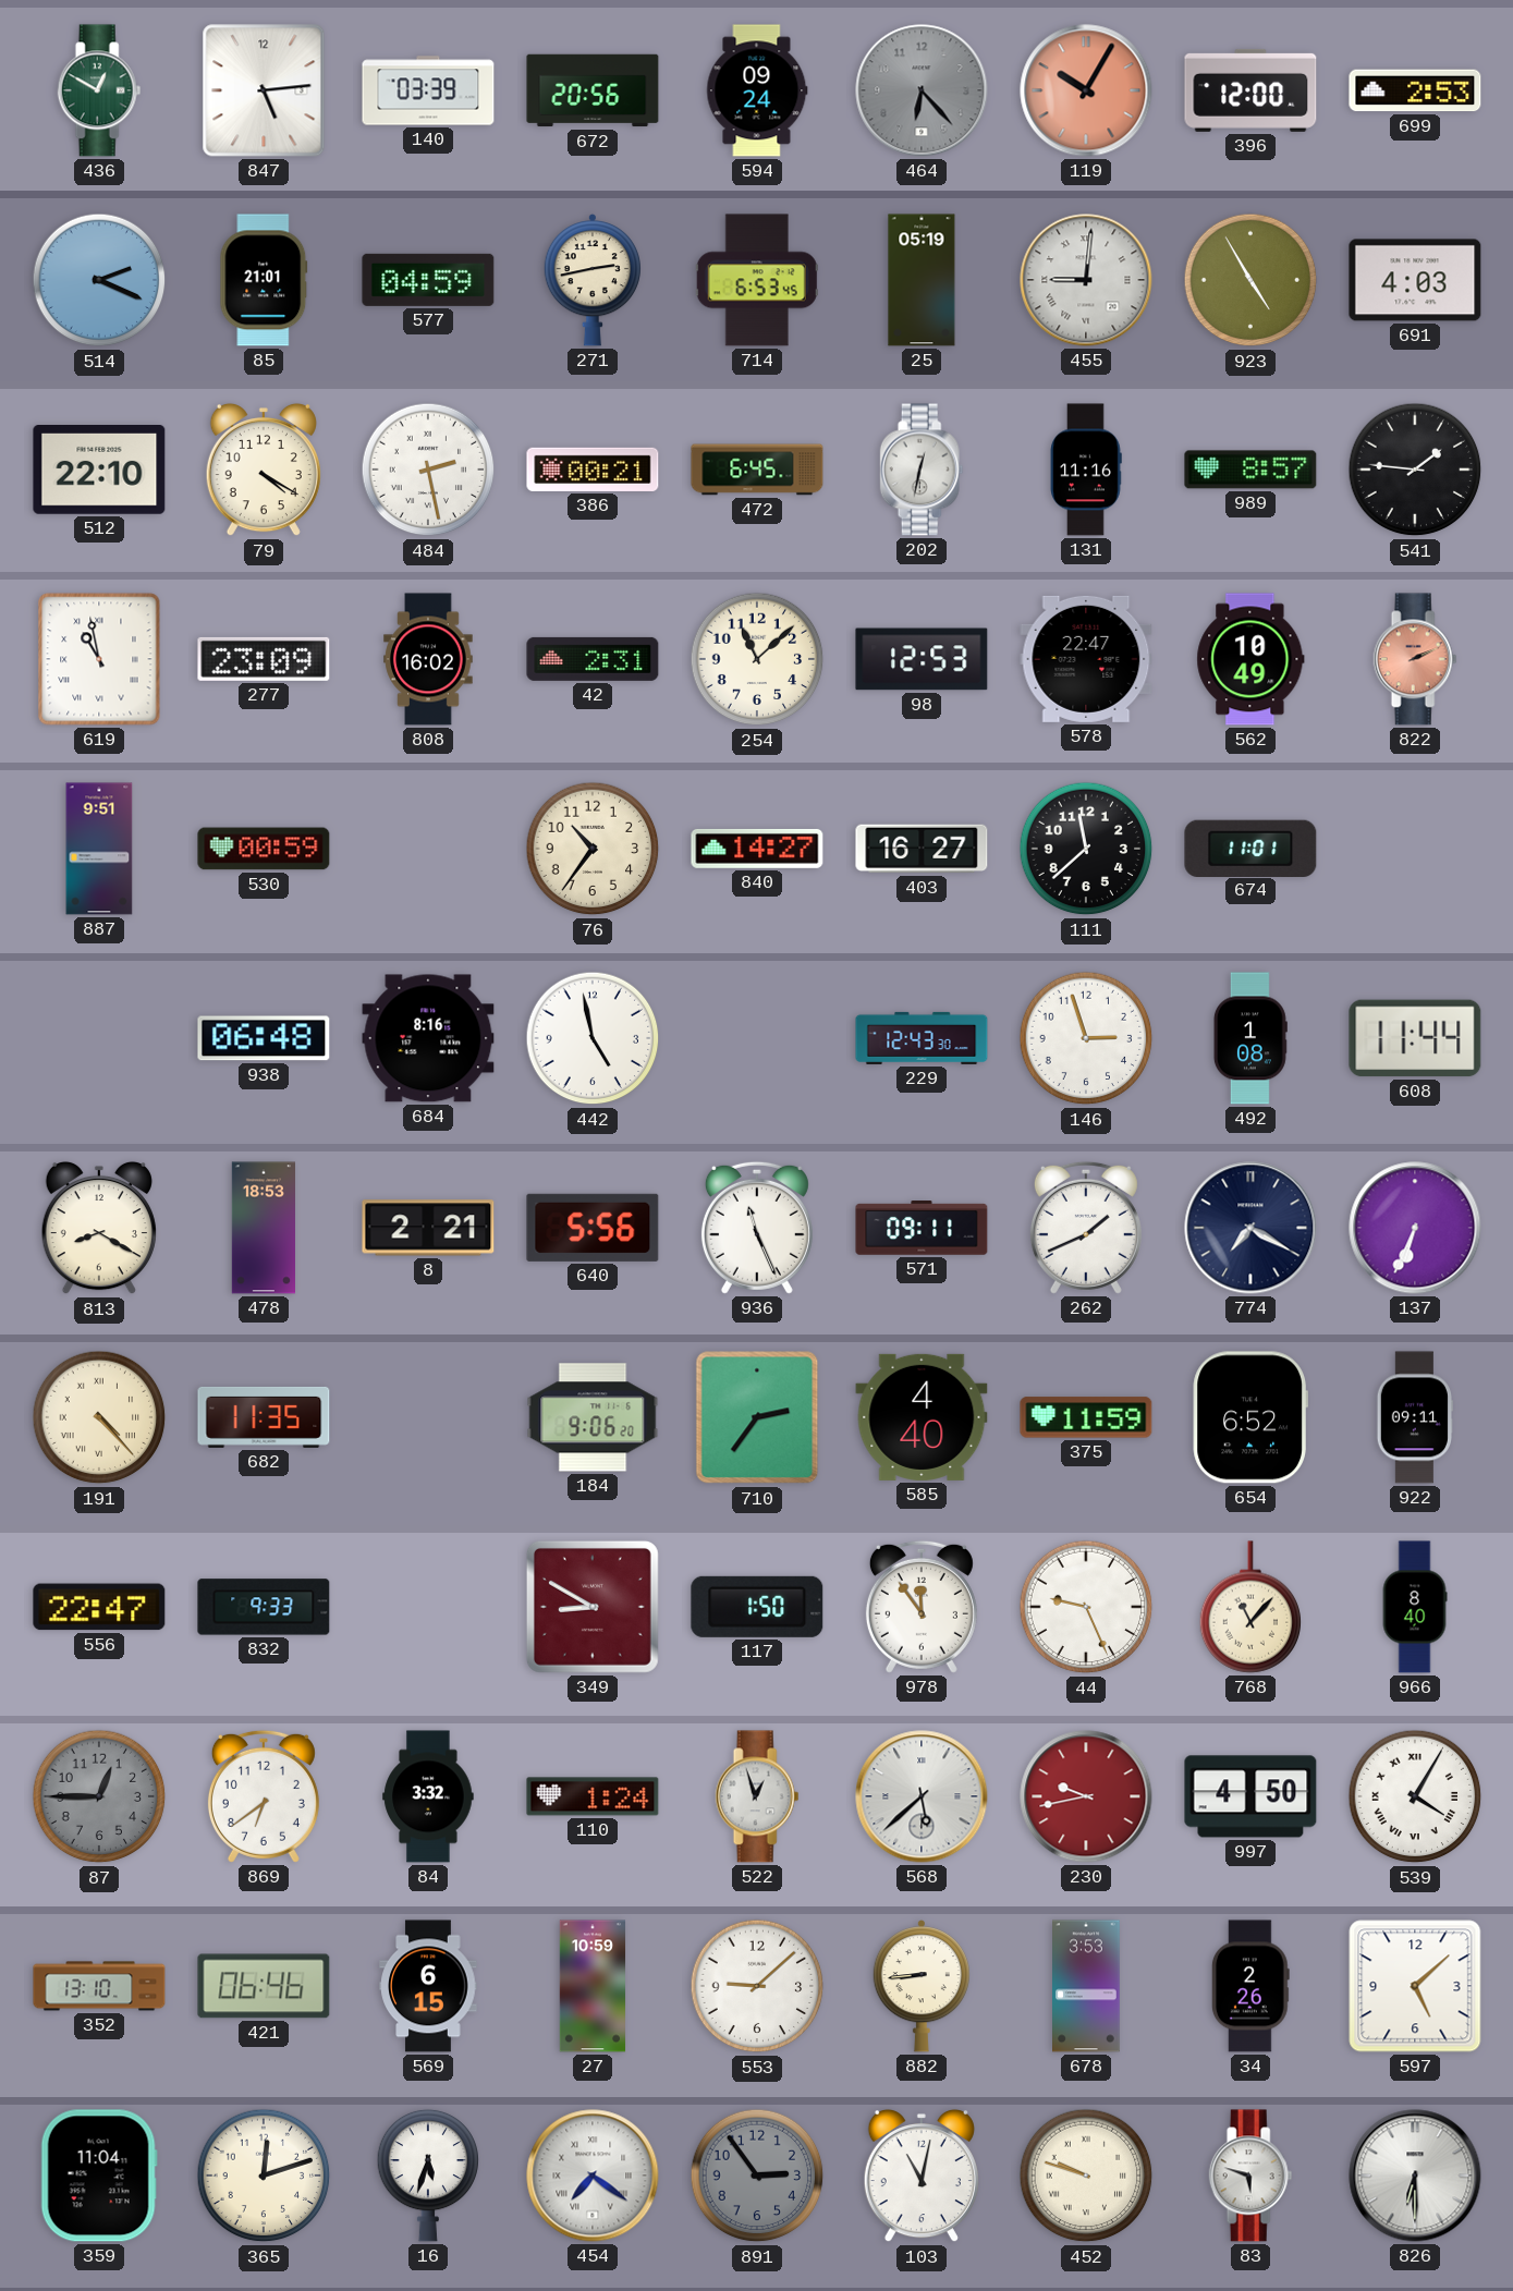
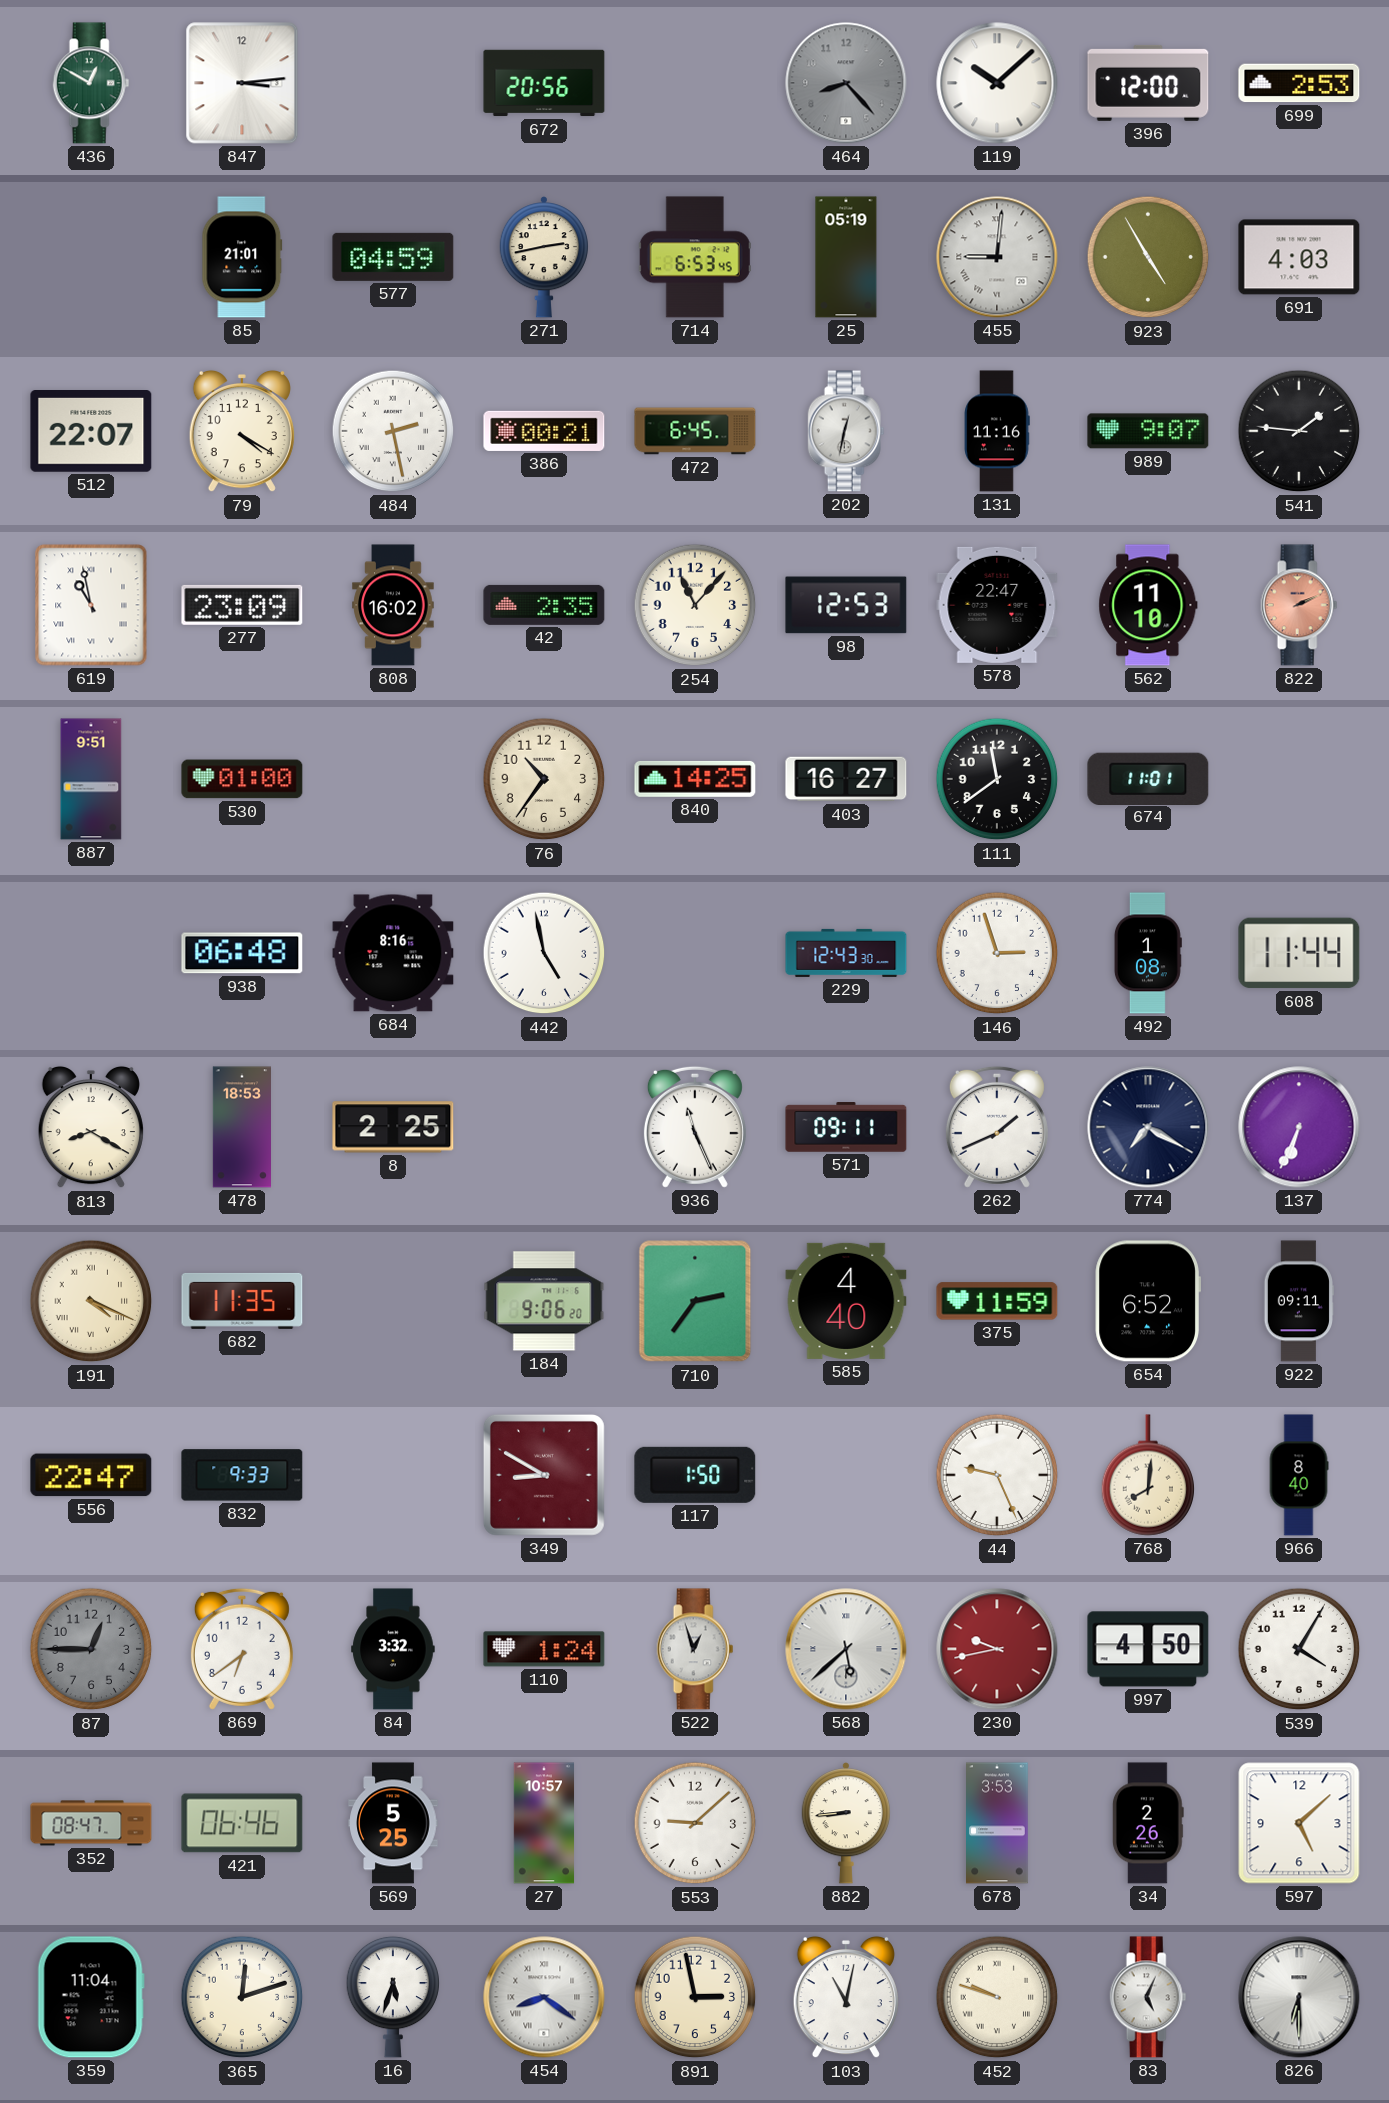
847: 5:14 -> 3:14
140: 03:39 -> none
594: 09:24 -> none
464: 6:23 -> 8:23
119: 10:05 -> 10:08
119 dial: salmon -> white
514: 2:19 -> none
512: 22:10 -> 22:07
989: 8:57 -> 9:07
42: 2:31 -> 2:35
254: 11:08 -> 11:07
562: 10:49 -> 11:10
530: 00:59 -> 01:00
840: 14:27 -> 14:25
111: 11:38 -> 11:39
8: 2:21 -> 2:25
640: 5:56 -> none
191: 4:23 -> 4:19
978: 11:54 -> none
768: 11:07 -> 8:01
539 numerals: Roman -> Arabic
352: 13:10 -> 08:47
569: 6:15 -> 5:25
27: 10:59 -> 10:57
454: 7:21 -> 8:21
891: 2:54 -> 2:58
891 dial: grey -> cream
83: 5:48 -> 5:04
